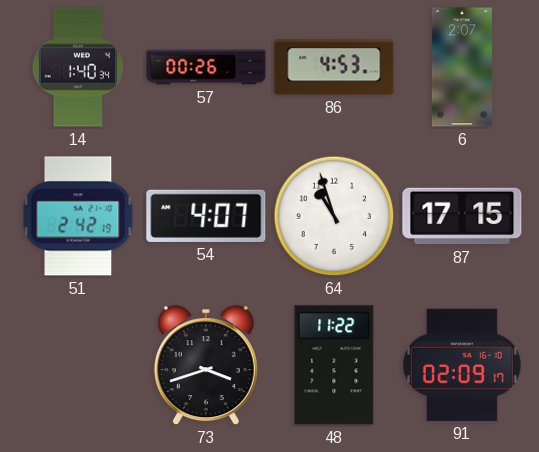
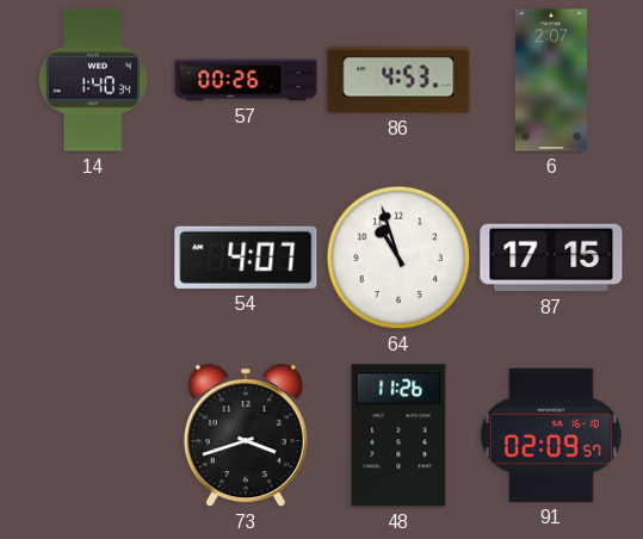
51: 2:42 -> none
48: 11:22 -> 11:26
91: 02:09:17 -> 02:09:57
